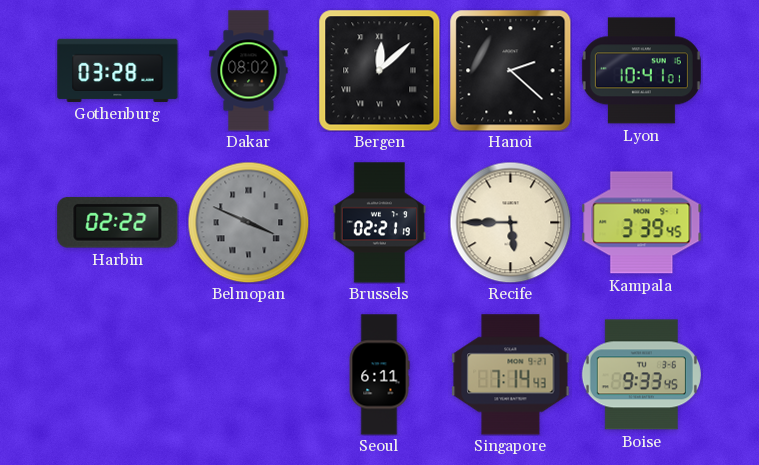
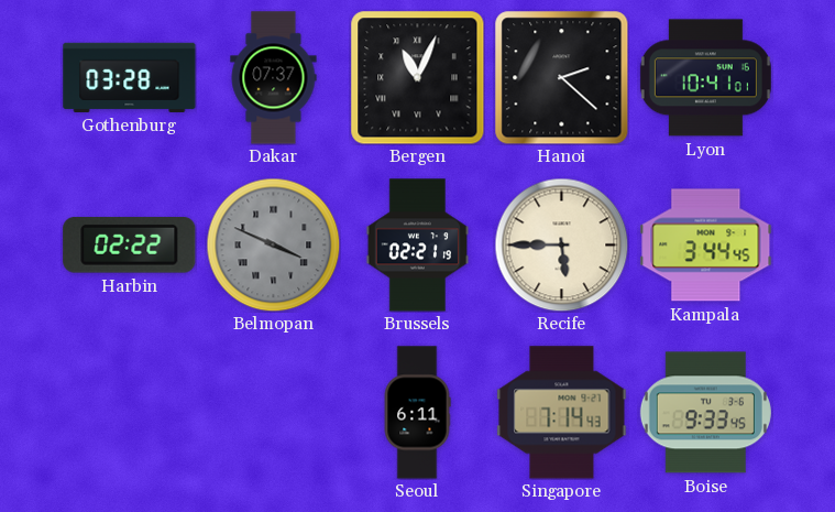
Dakar: 08:02 -> 07:37
Bergen: 12:08 -> 11:04
Kampala: 3:39 -> 3:44
